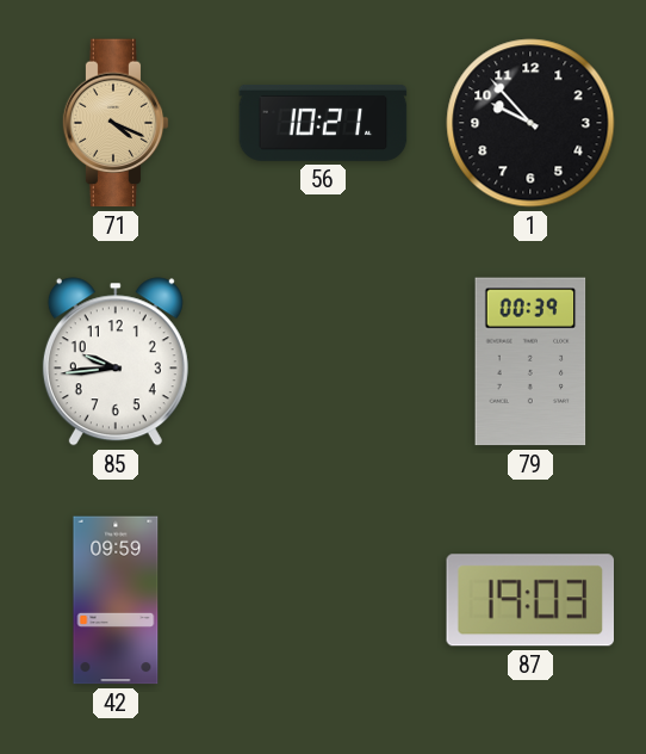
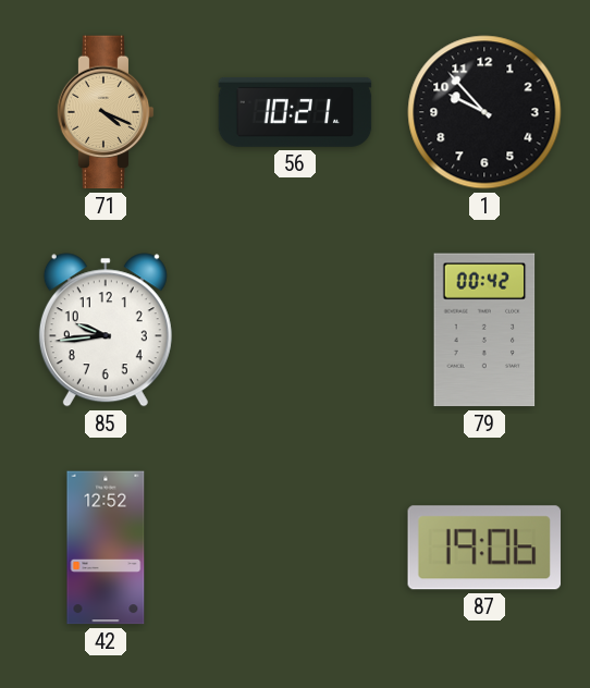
79: 00:39 -> 00:42
42: 09:59 -> 12:52
87: 19:03 -> 19:06
